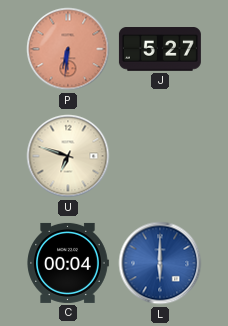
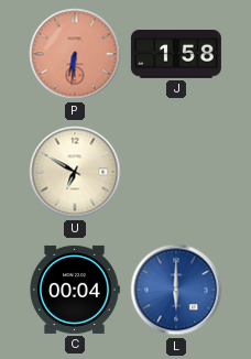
J: 5:27 -> 1:58
U: 6:48 -> 6:50
